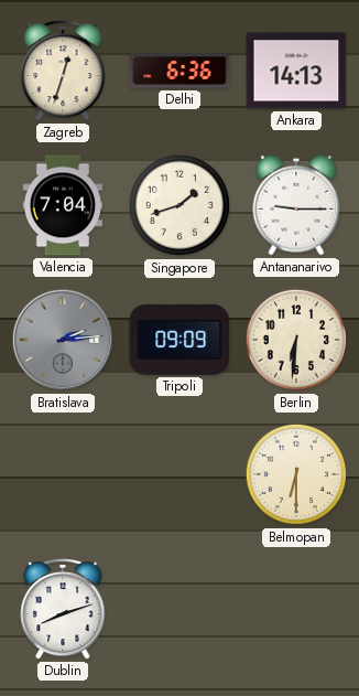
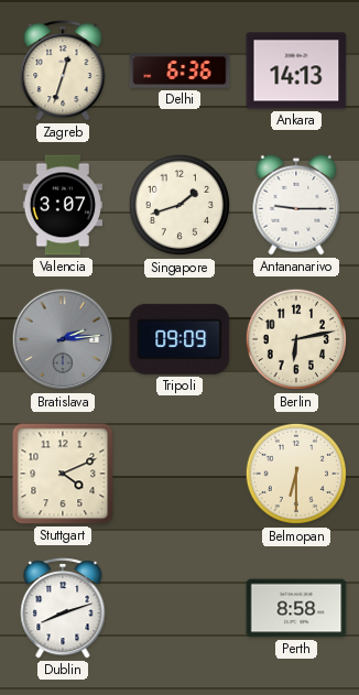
Valencia: 7:04 -> 3:07
Berlin: 6:31 -> 6:13
Stuttgart: none -> 4:11
Perth: none -> 8:58
